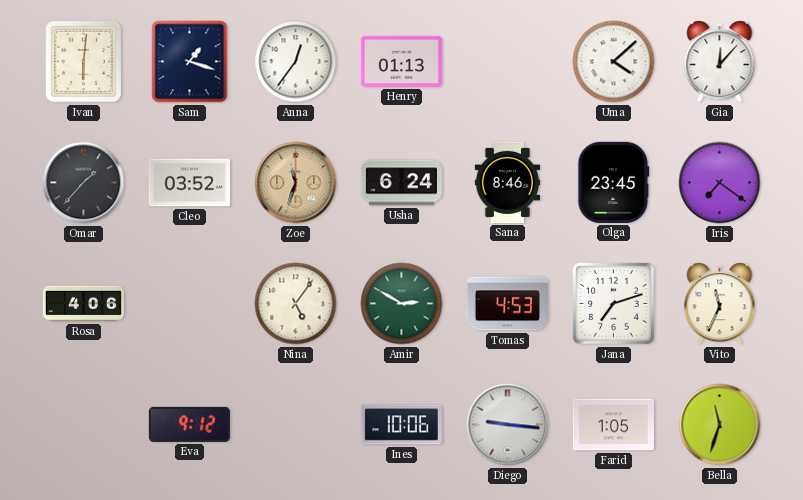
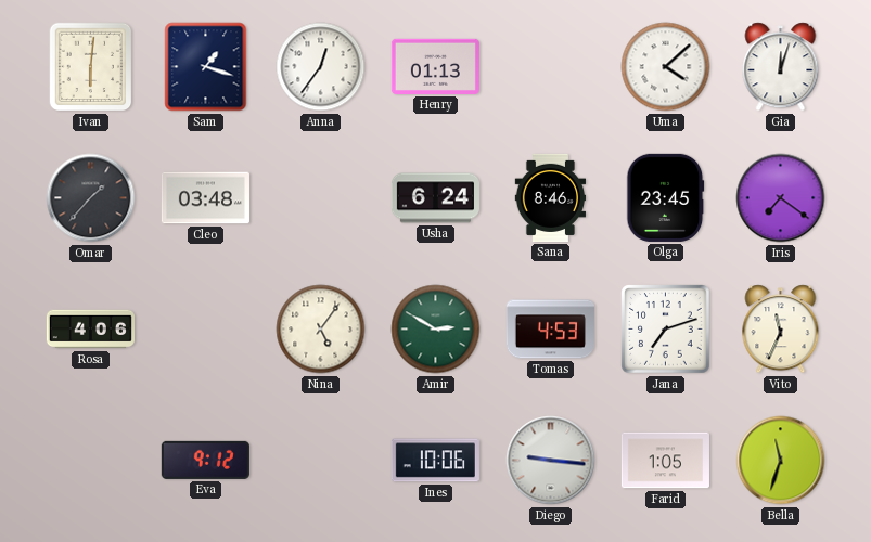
Gia: 12:07 -> 12:03
Cleo: 03:52 -> 03:48
Zoe: 11:33 -> none
